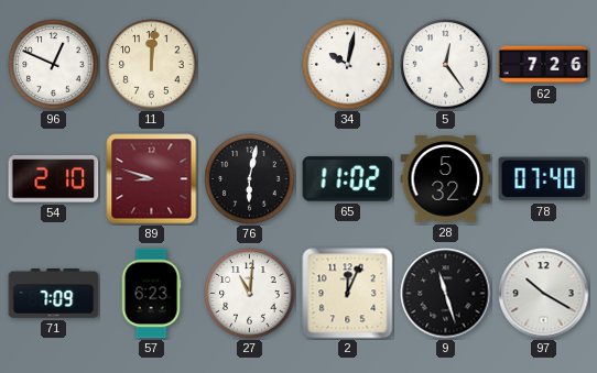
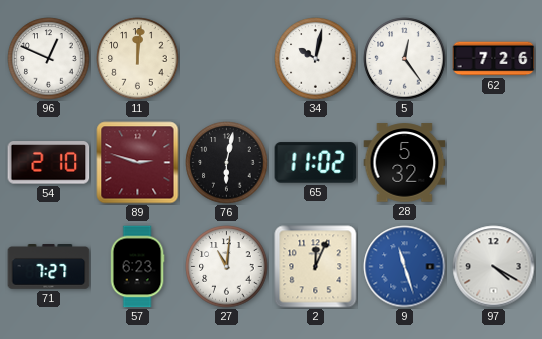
89: 8:48 -> 2:48
78: 07:40 -> none
71: 7:09 -> 7:27
9 dial: black -> blue
97: 10:20 -> 4:20
